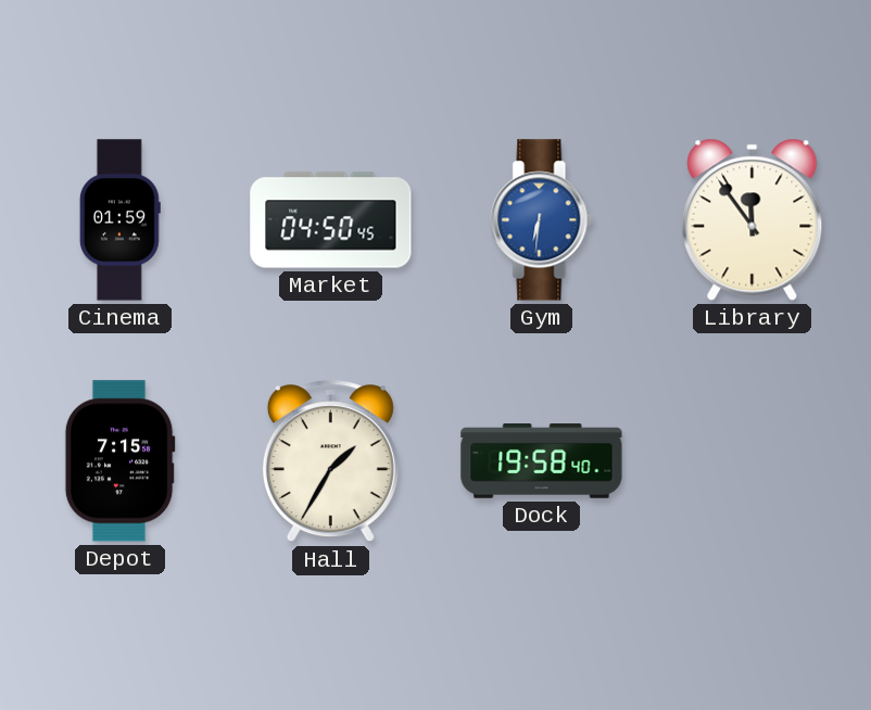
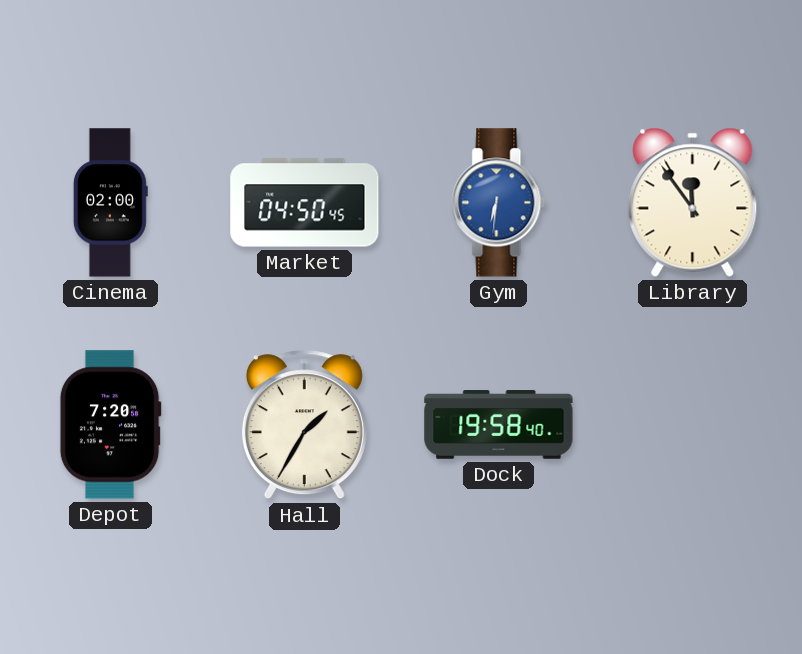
Cinema: 01:59 -> 02:00
Depot: 7:15 -> 7:20
